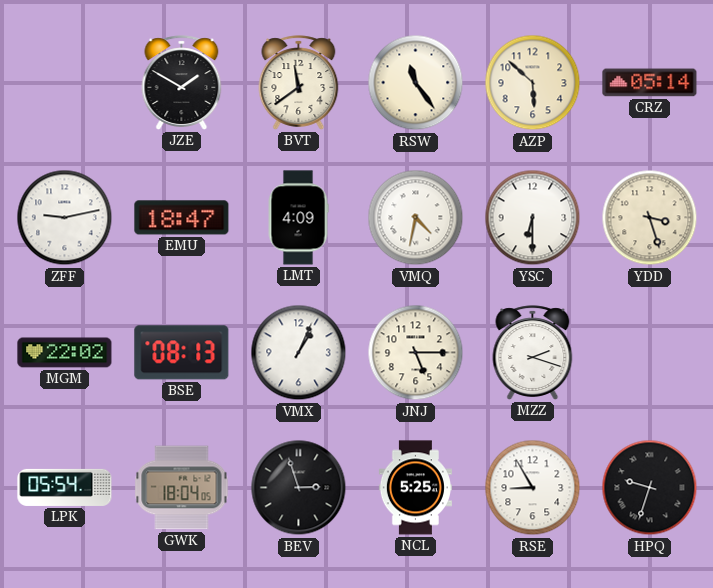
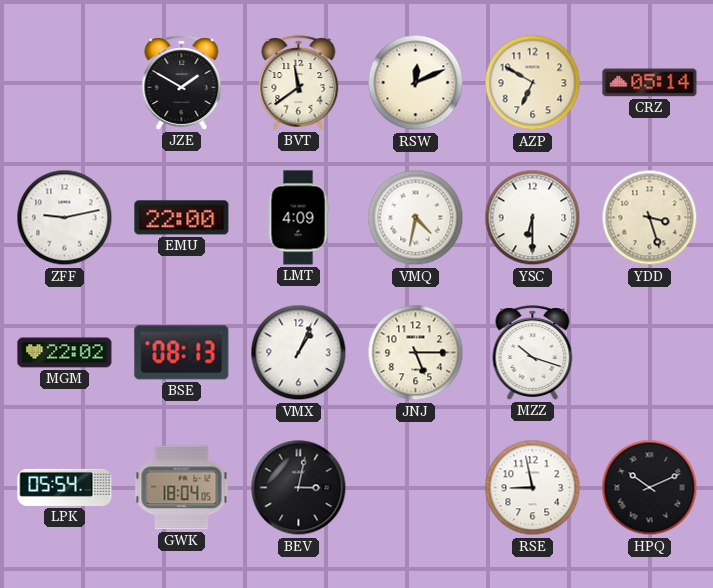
RSW: 11:24 -> 12:11
AZP: 5:52 -> 6:50
EMU: 18:47 -> 22:00
MZZ: 2:18 -> 10:18
BEV: 2:57 -> 3:02
NCL: 5:25 -> none
RSE: 8:55 -> 8:58
HPQ: 9:33 -> 10:11
